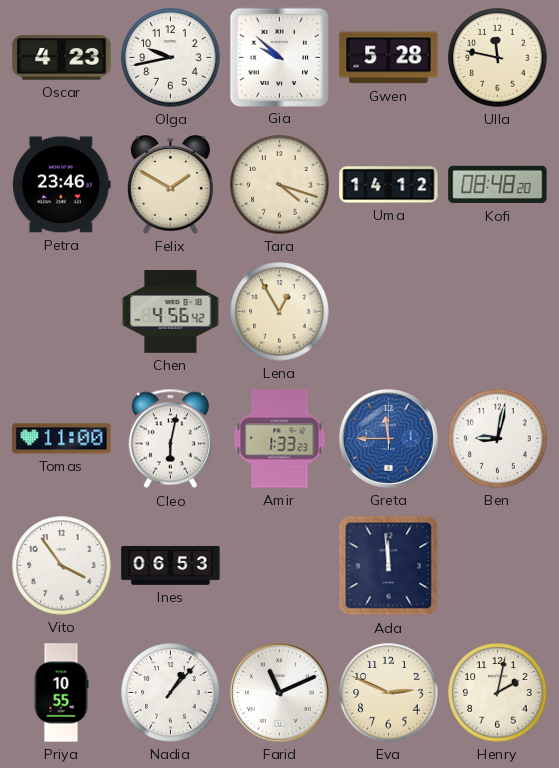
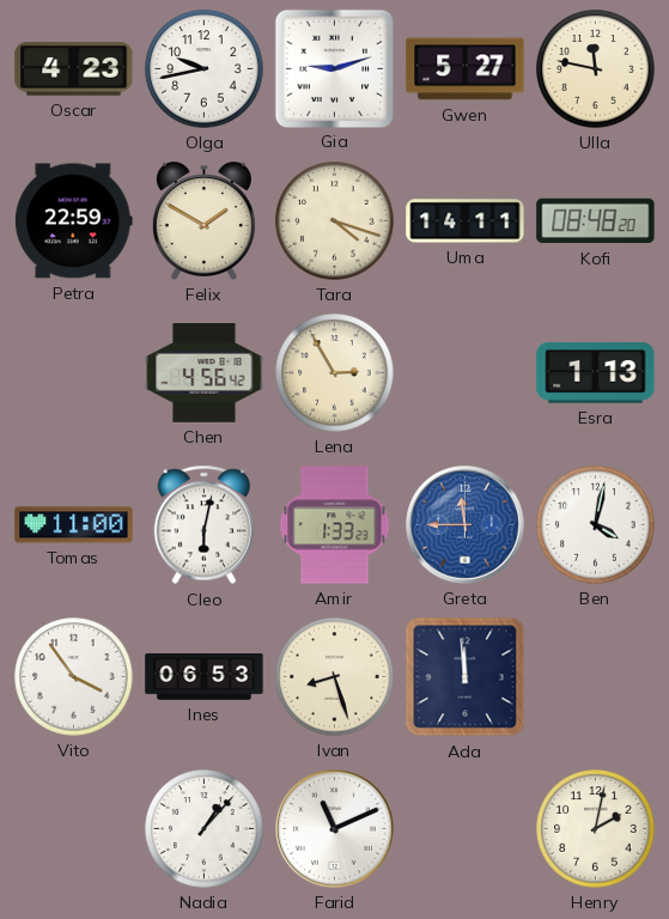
Gia: 9:52 -> 9:12
Gwen: 5:28 -> 5:27
Petra: 23:46 -> 22:59
Uma: 14:12 -> 14:11
Lena: 12:55 -> 2:55
Esra: none -> 1:13
Ben: 9:02 -> 4:02
Ivan: none -> 8:27
Priya: 10:55 -> none
Eva: 2:49 -> none
